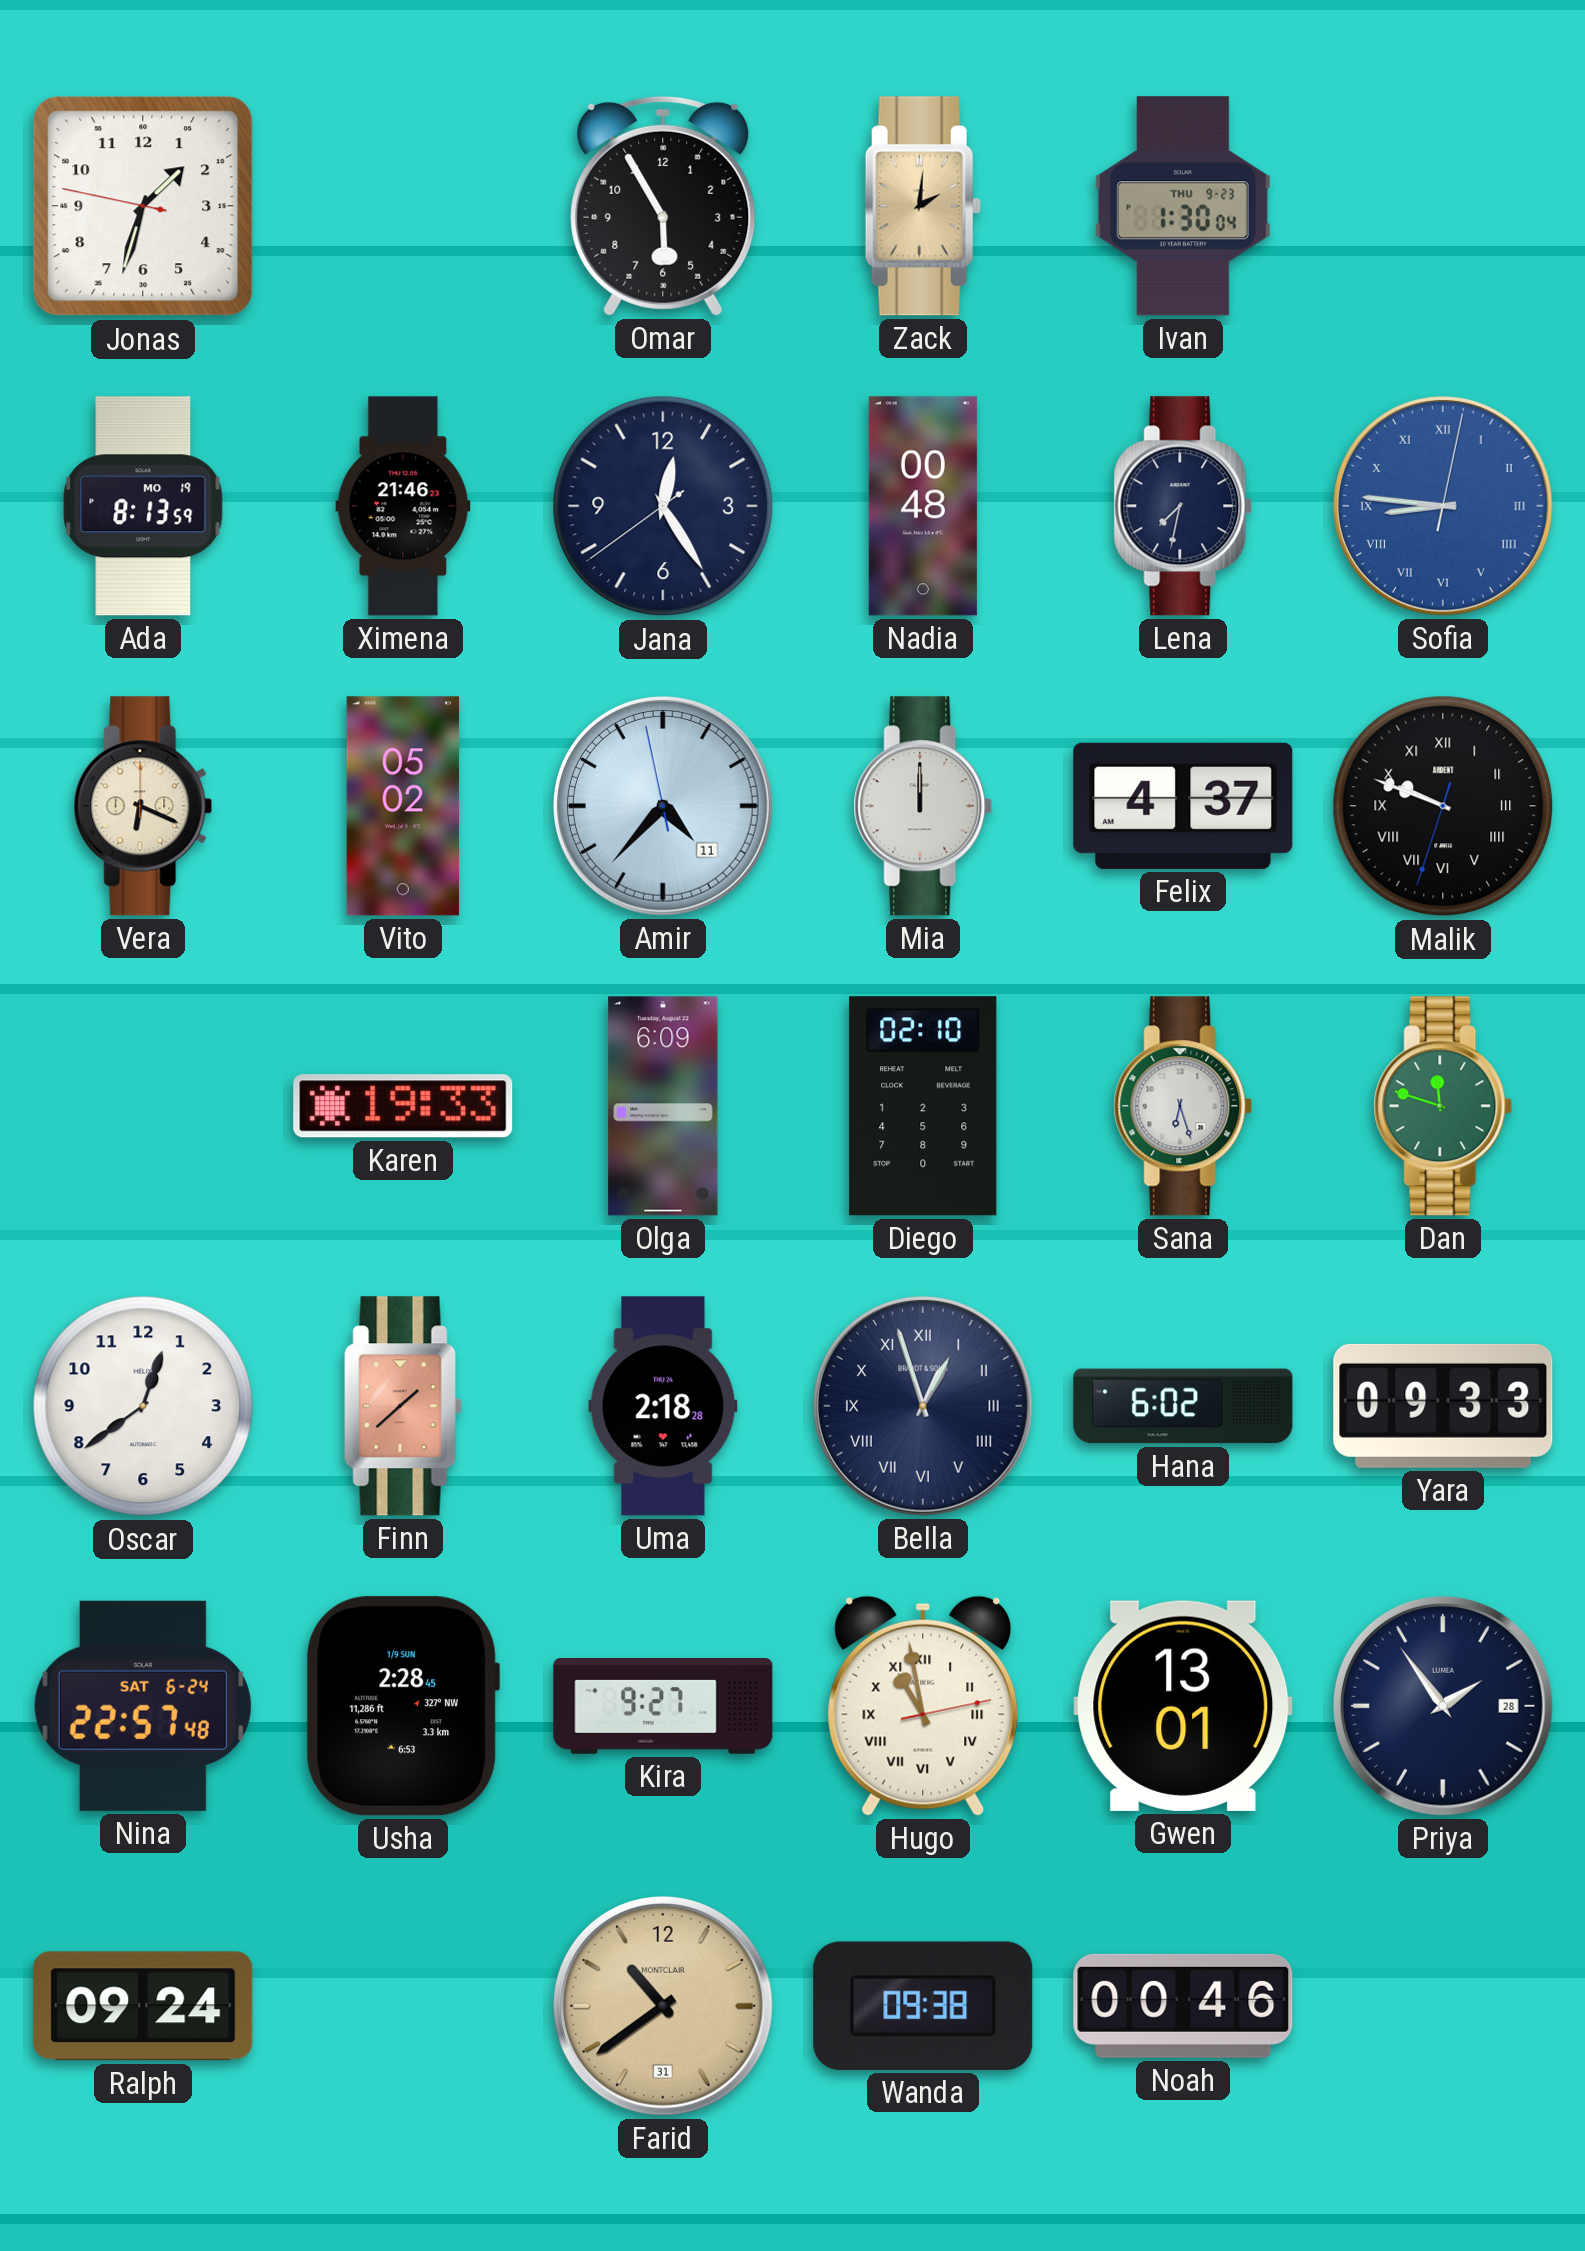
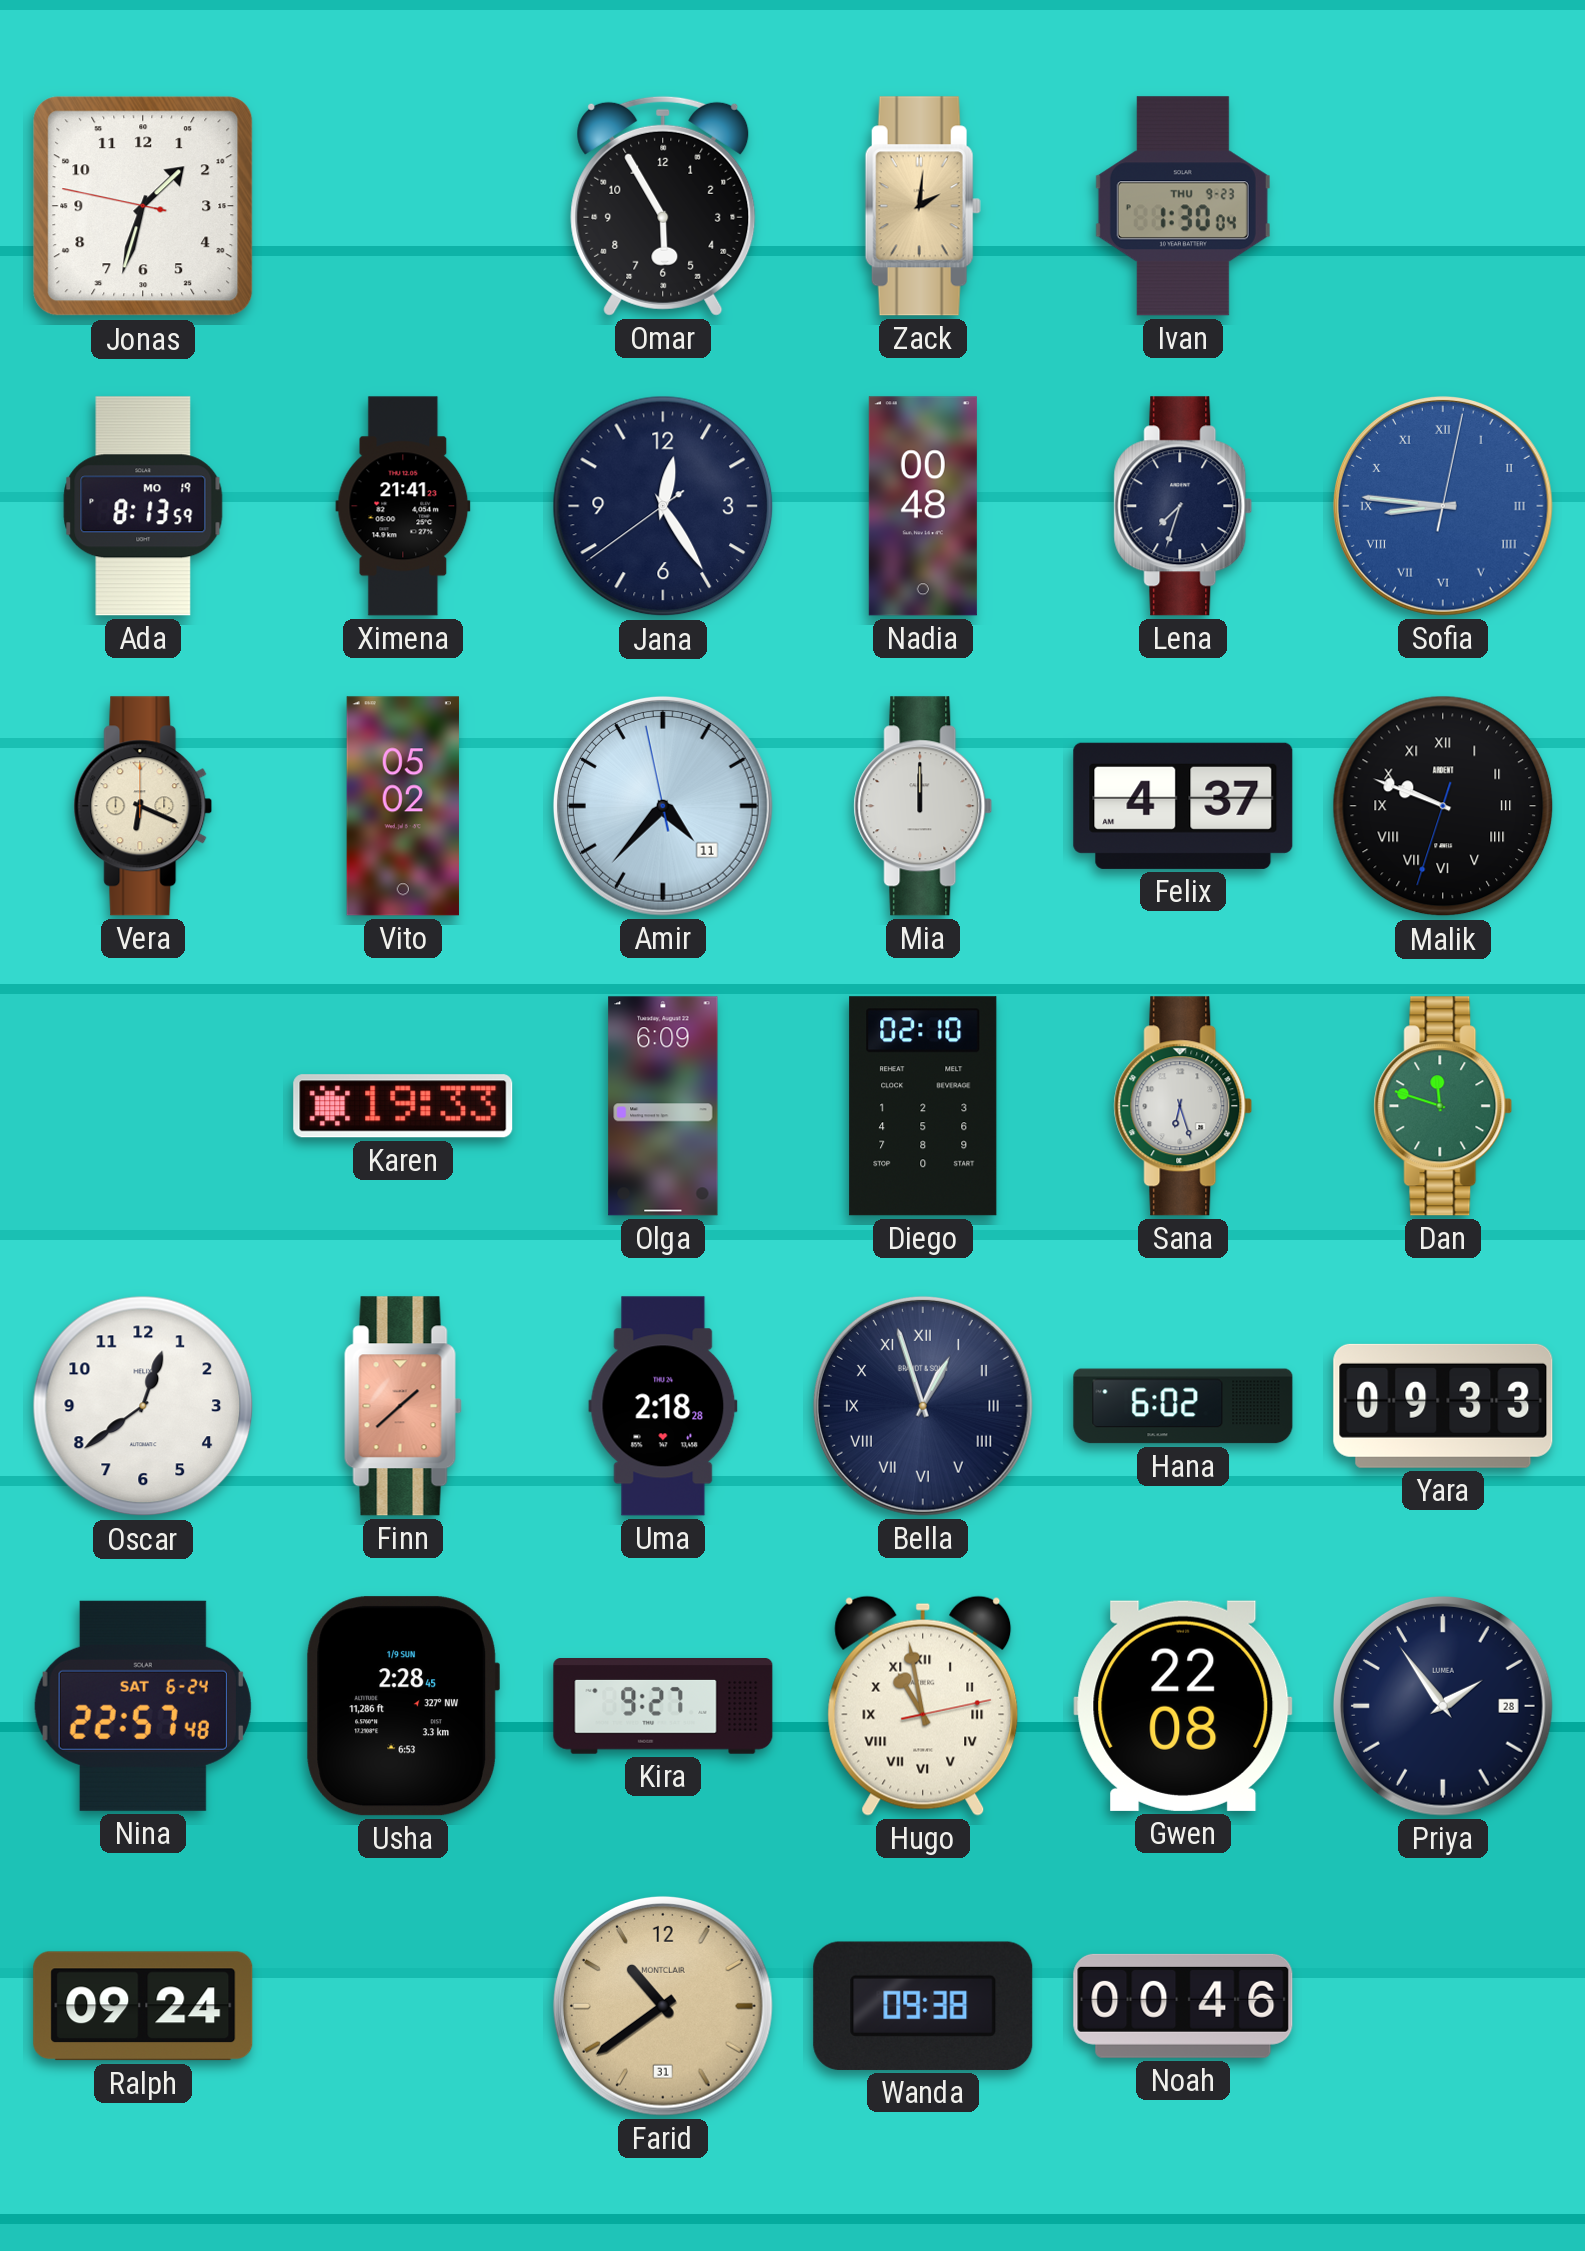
Ximena: 21:46 -> 21:41
Lena: 7:32 -> 7:33
Gwen: 13:01 -> 22:08
